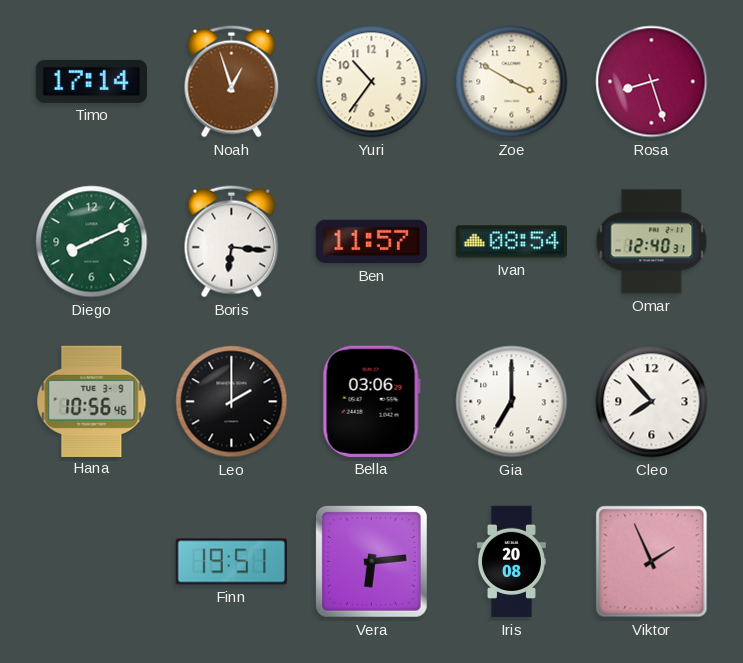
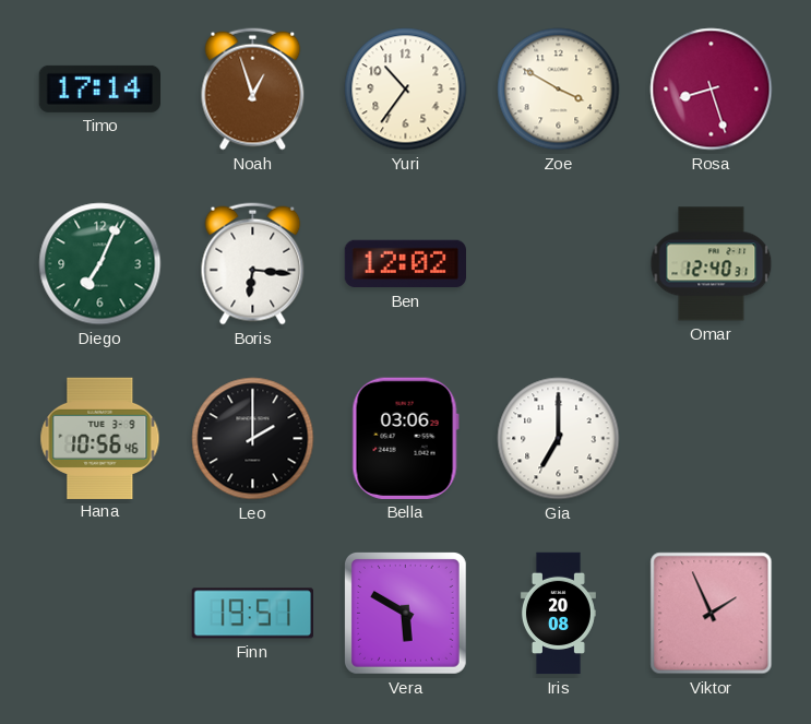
Diego: 8:11 -> 7:04
Ben: 11:57 -> 12:02
Ivan: 08:54 -> none
Cleo: 7:53 -> none
Vera: 6:14 -> 5:50
